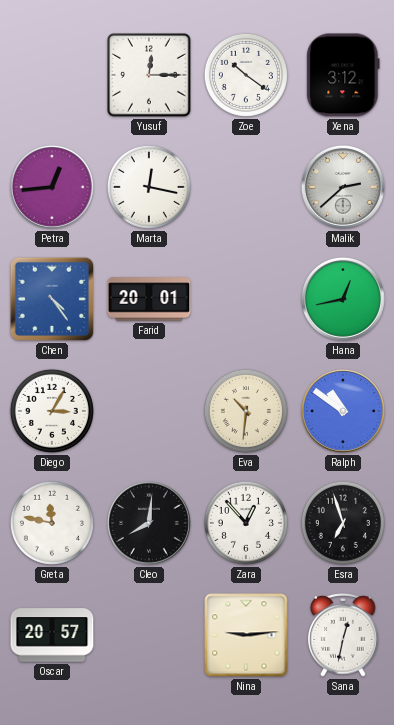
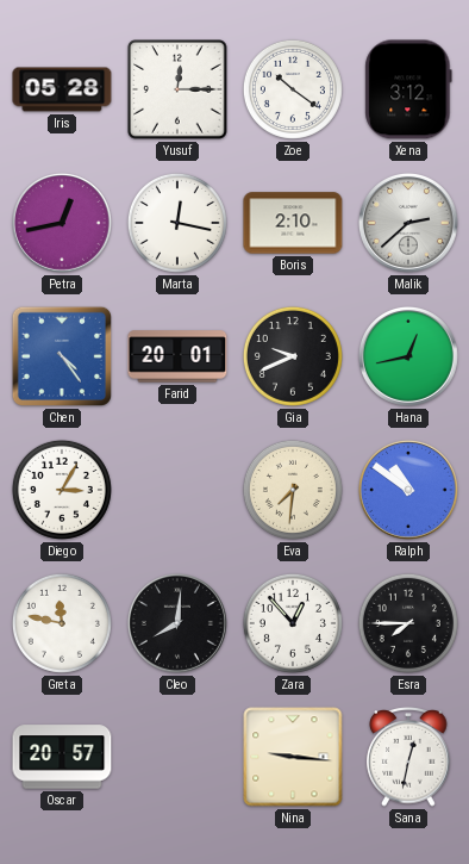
Iris: none -> 05:28
Petra: 12:44 -> 12:43
Boris: none -> 2:10
Gia: none -> 9:41
Eva: 10:31 -> 7:31
Esra: 6:57 -> 7:45
Nina: 9:14 -> 9:16
